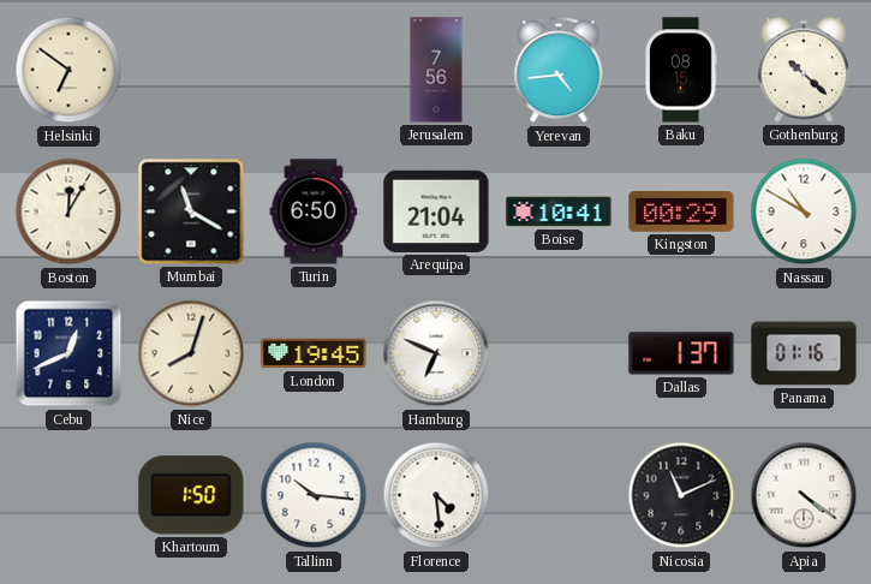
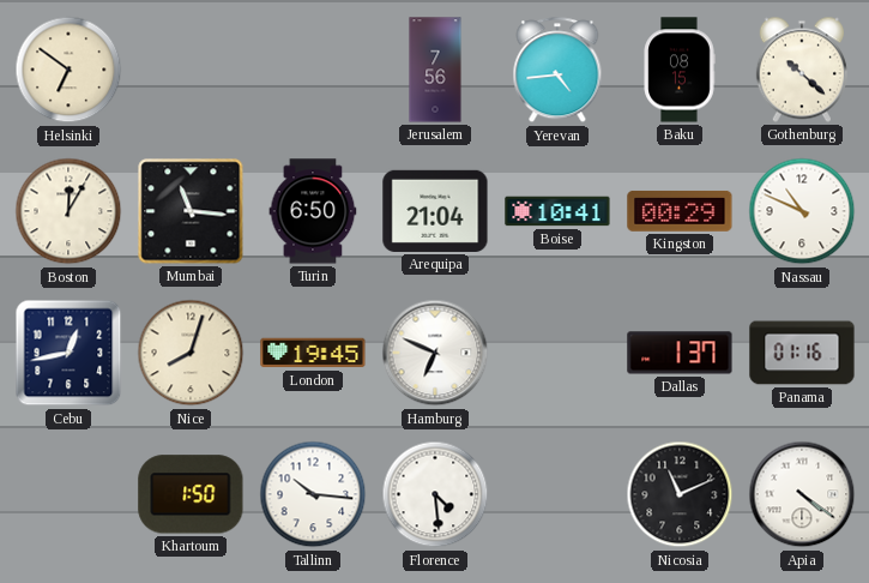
Mumbai: 11:20 -> 11:16
Nassau: 10:50 -> 10:49
Cebu: 12:41 -> 12:43
